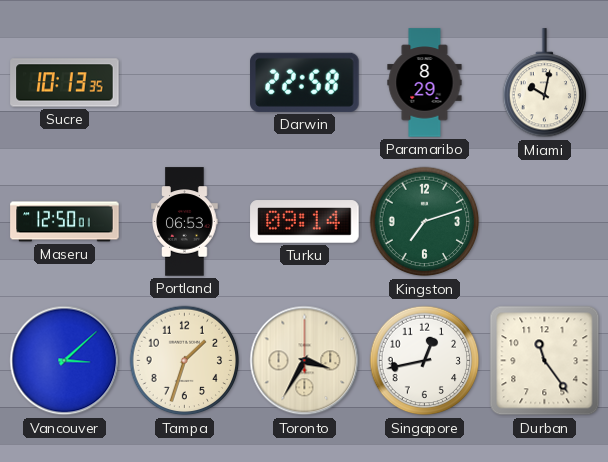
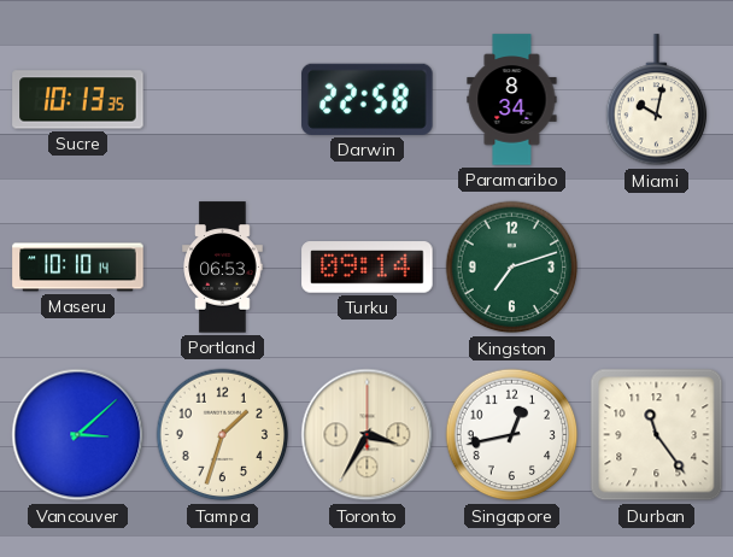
Paramaribo: 8:29 -> 8:34
Maseru: 12:50 -> 10:10
